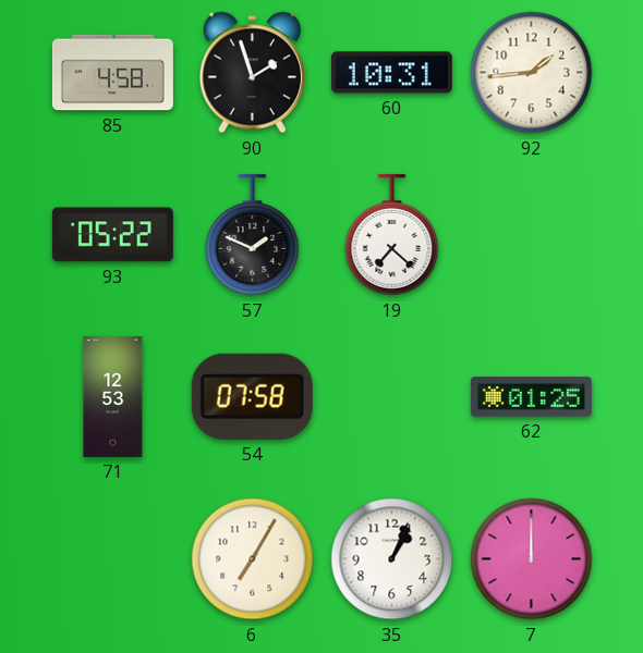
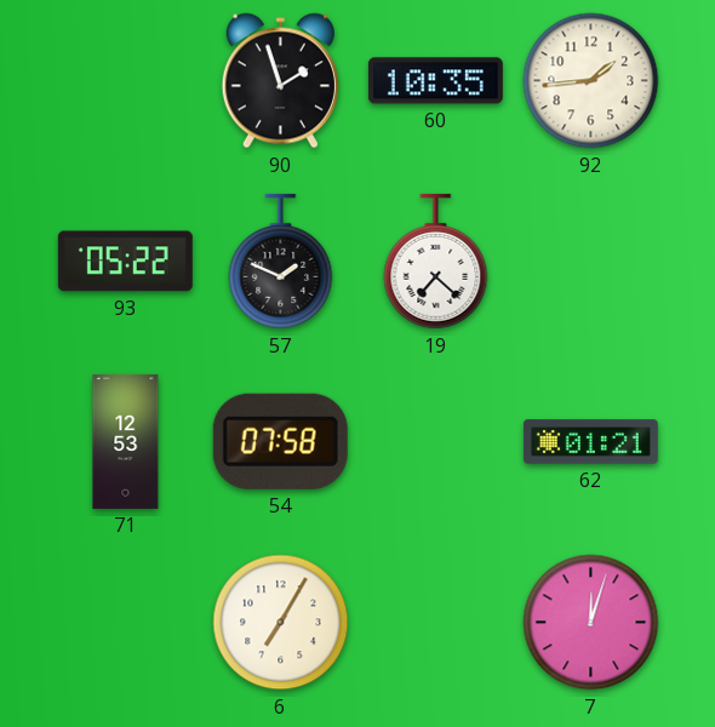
85: 4:58 -> none
60: 10:31 -> 10:35
62: 01:25 -> 01:21
35: 1:04 -> none
7: 12:00 -> 12:03
